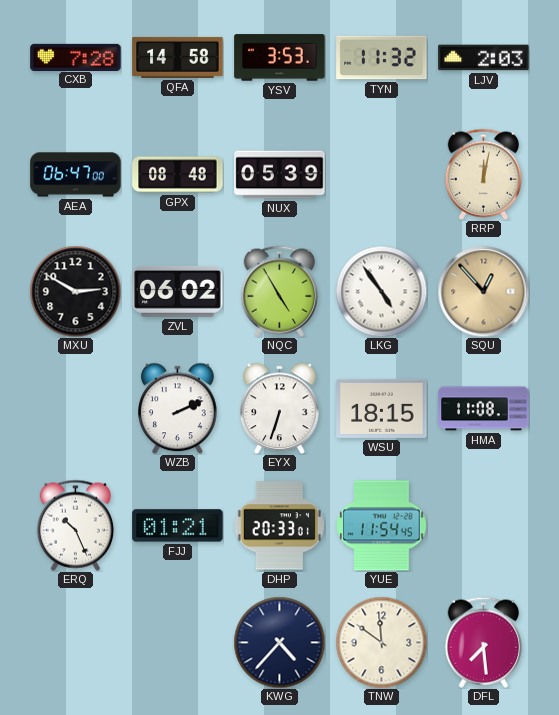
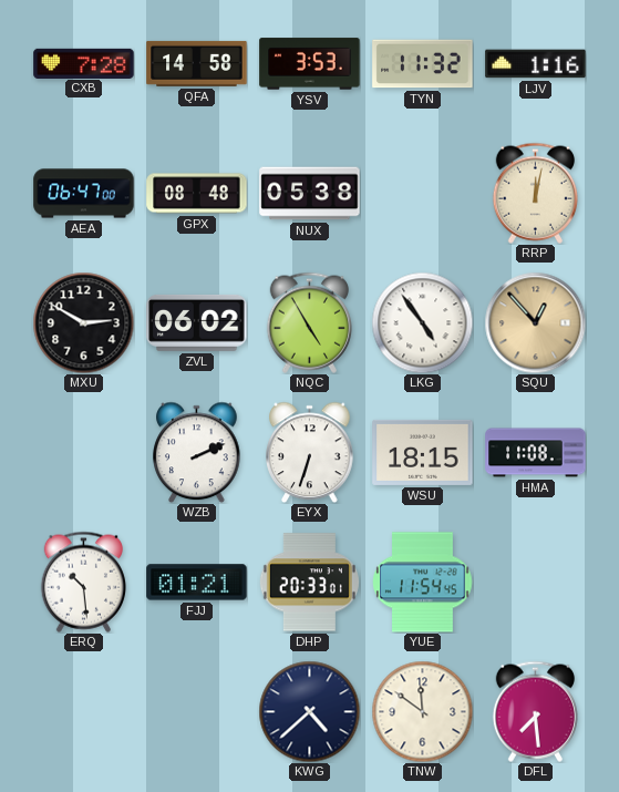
LJV: 2:03 -> 1:16
NUX: 05:39 -> 05:38
ERQ: 10:26 -> 10:29
KWG: 4:37 -> 4:38
